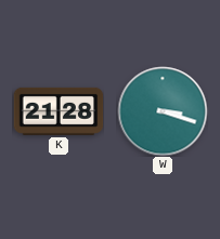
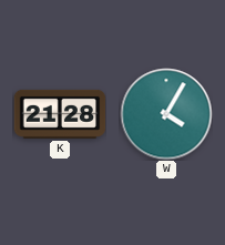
W: 3:18 -> 4:05
